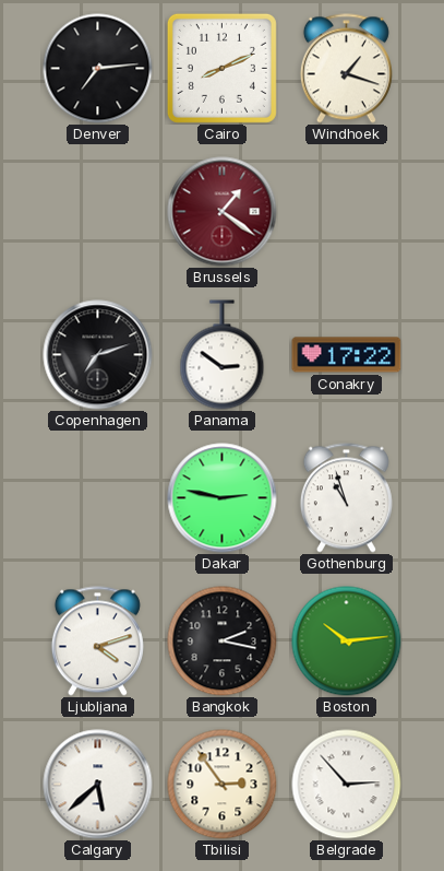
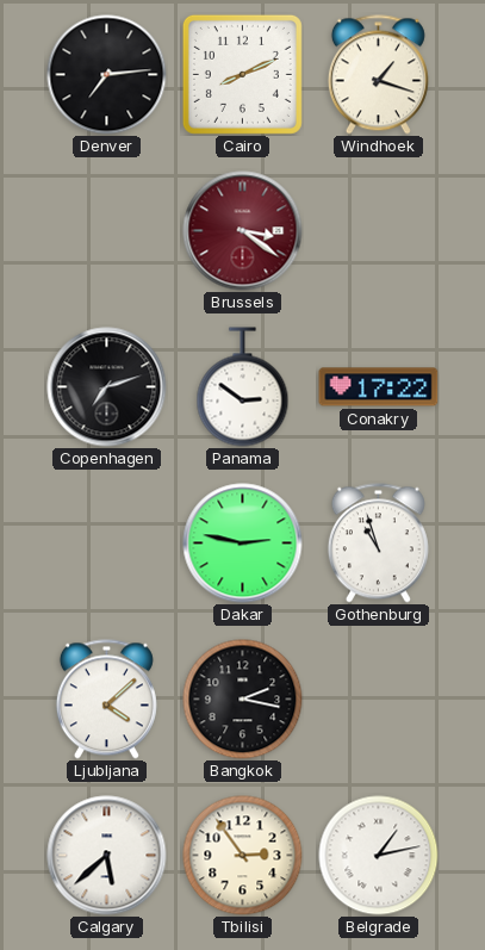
Brussels: 1:21 -> 3:21
Ljubljana: 4:12 -> 4:08
Boston: 10:14 -> none
Belgrade: 2:53 -> 1:13
